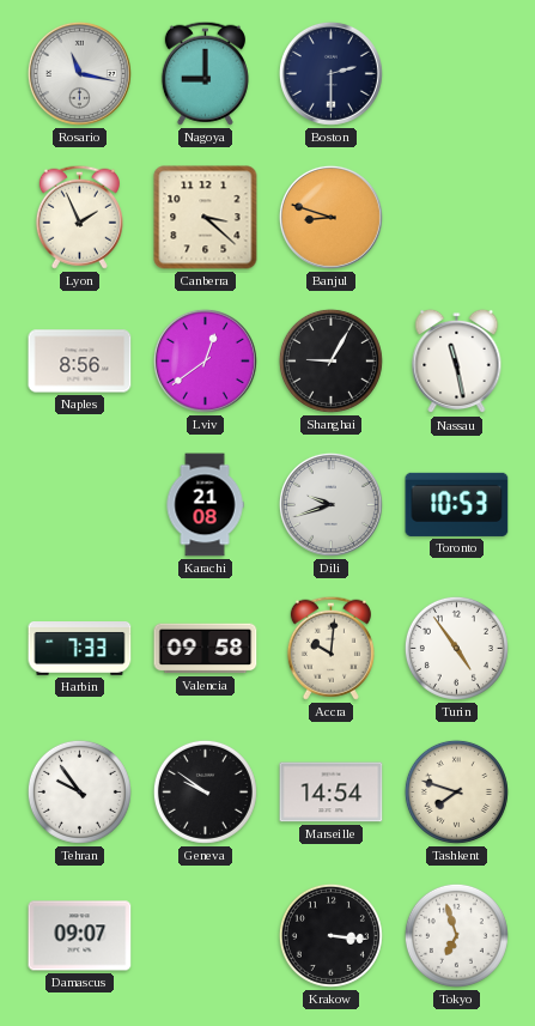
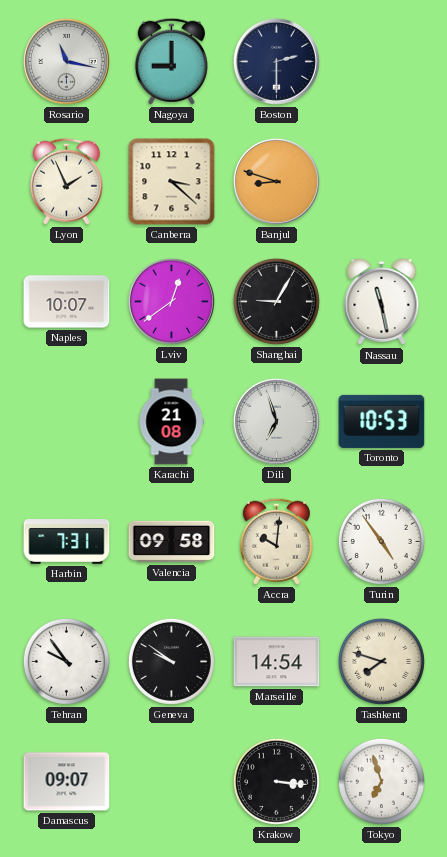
Naples: 8:56 -> 10:07
Dili: 9:42 -> 6:57
Harbin: 7:33 -> 7:31
